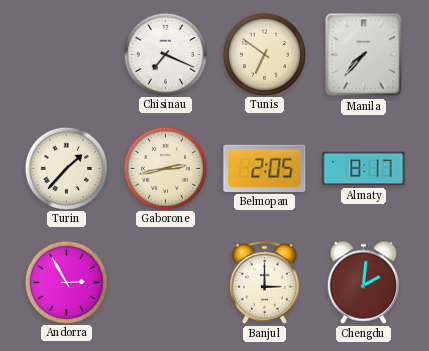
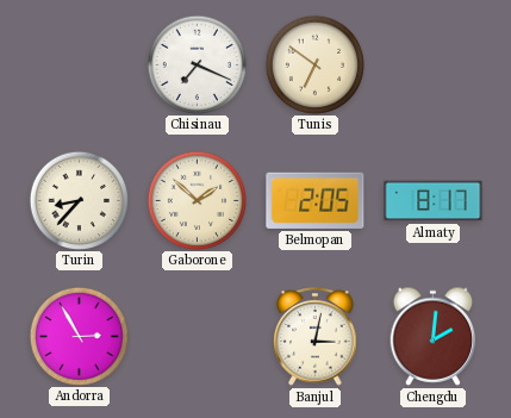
Manila: 7:37 -> none
Turin: 1:37 -> 8:37
Gaborone: 2:43 -> 1:52
Banjul: 3:00 -> 3:02
